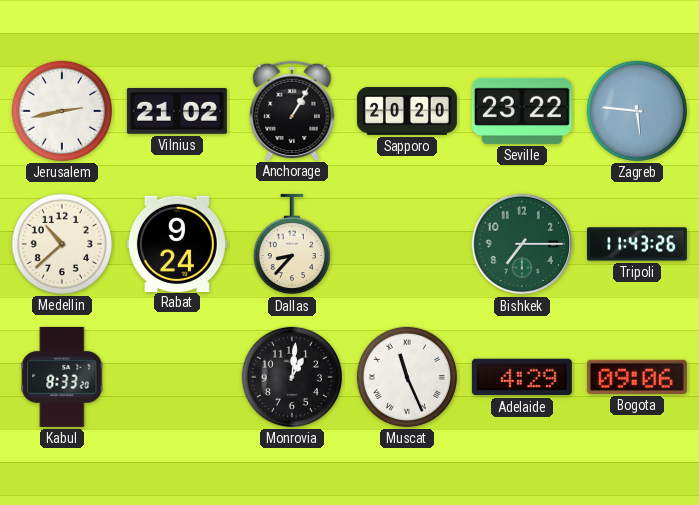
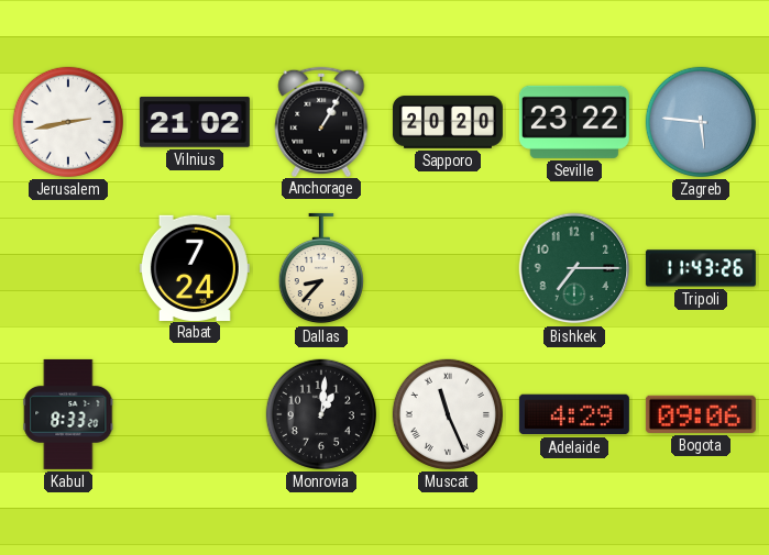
Medellin: 10:38 -> none
Rabat: 9:24 -> 7:24
